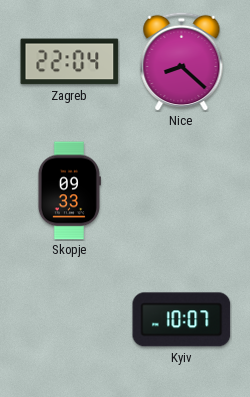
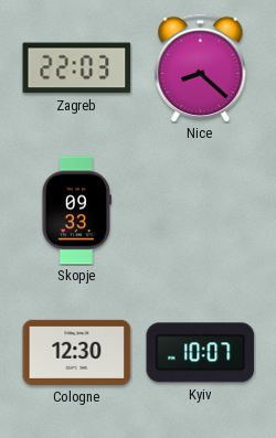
Zagreb: 22:04 -> 22:03
Cologne: none -> 12:30
